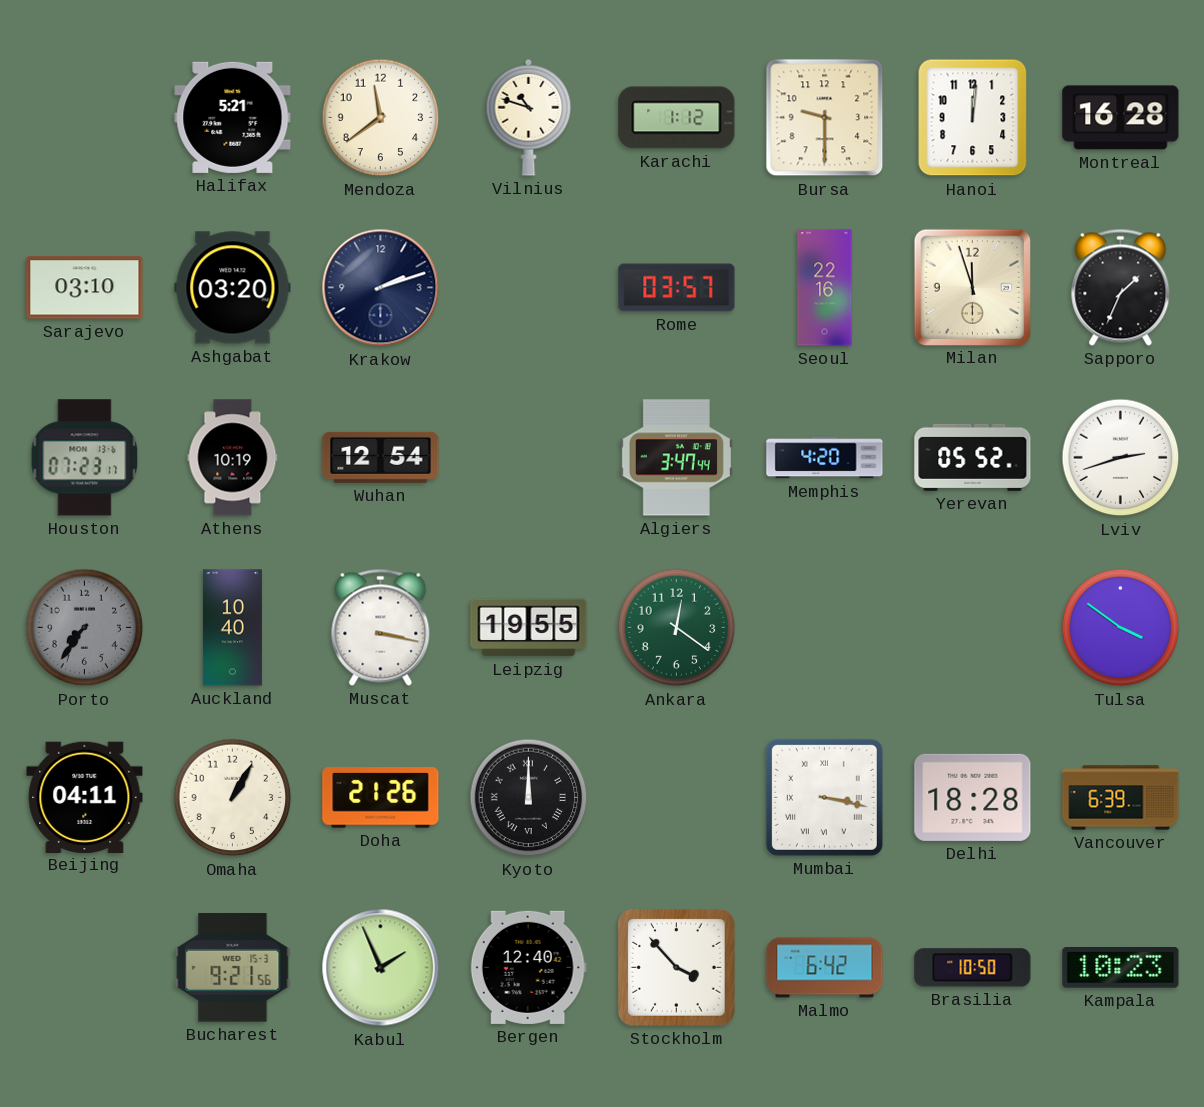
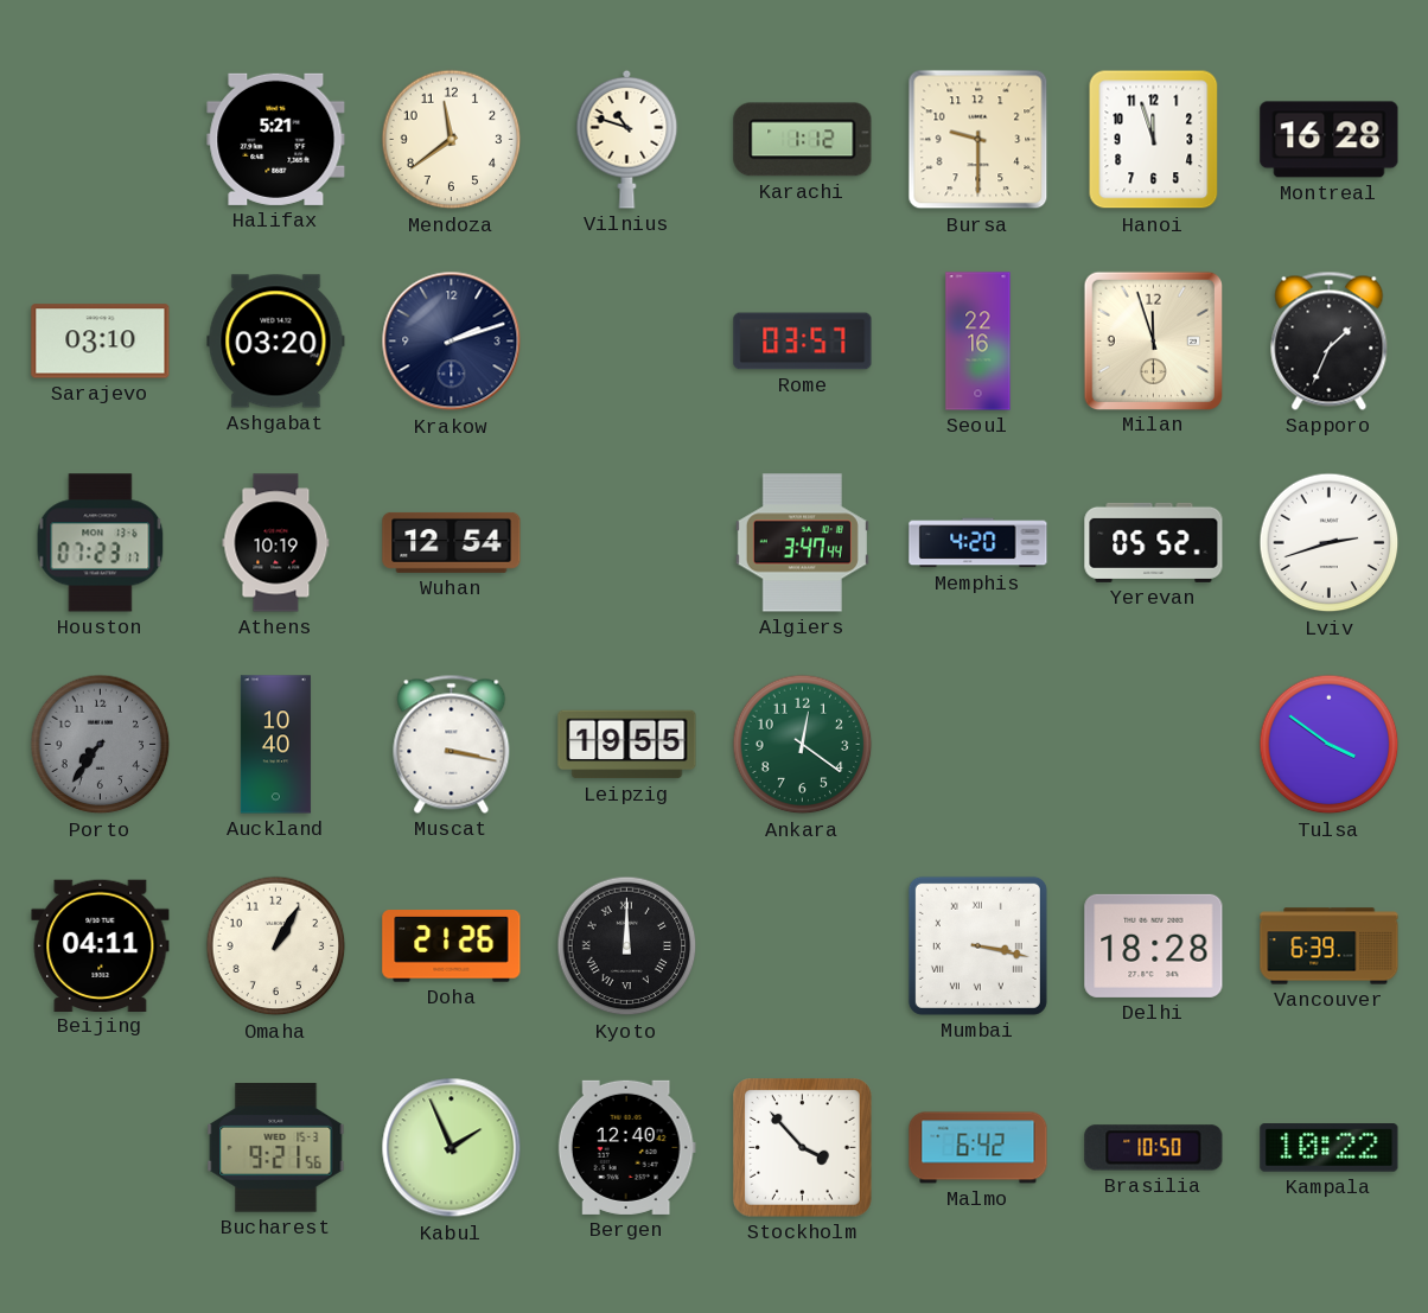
Hanoi: 12:01 -> 11:57
Kampala: 10:23 -> 10:22
